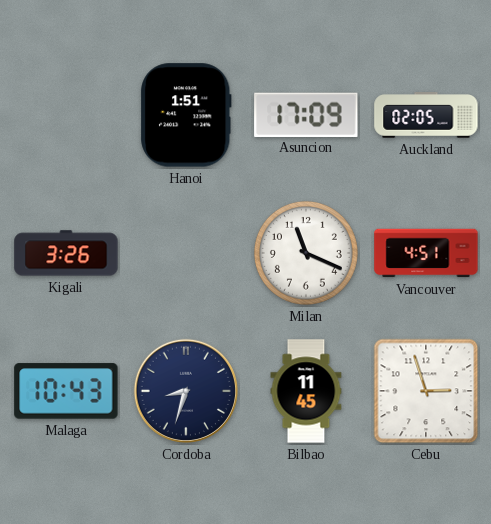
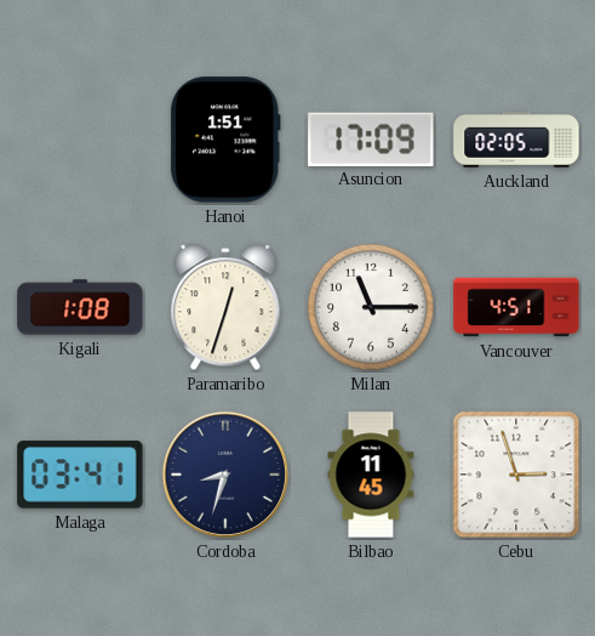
Kigali: 3:26 -> 1:08
Paramaribo: none -> 12:33
Milan: 11:19 -> 11:15
Malaga: 10:43 -> 03:41
